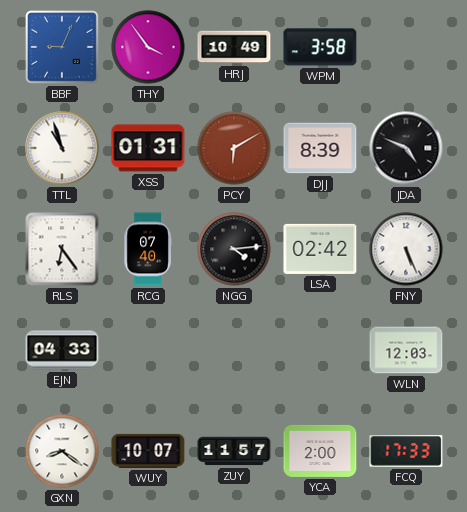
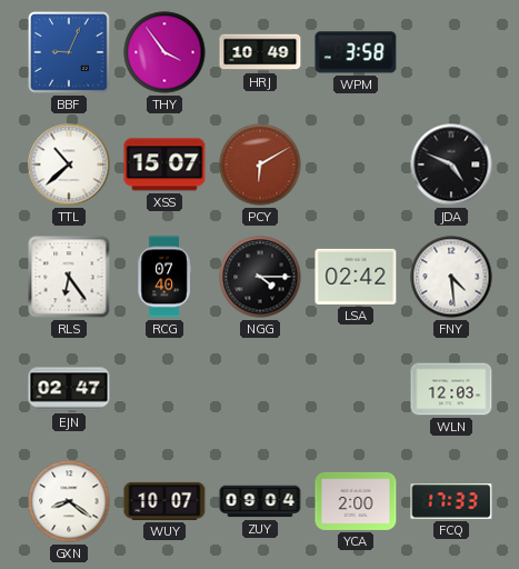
TTL: 10:57 -> 10:38
XSS: 01:31 -> 15:07
DJJ: 8:39 -> none
NGG: 4:14 -> 4:15
FNY: 5:26 -> 4:29
EJN: 04:33 -> 02:47
ZUY: 11:57 -> 09:04
